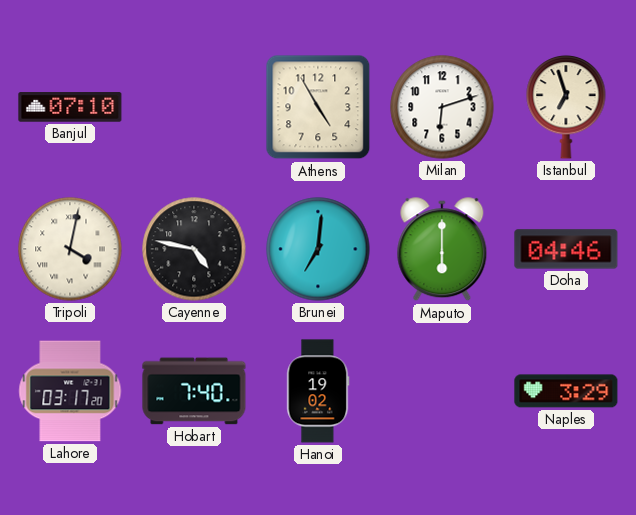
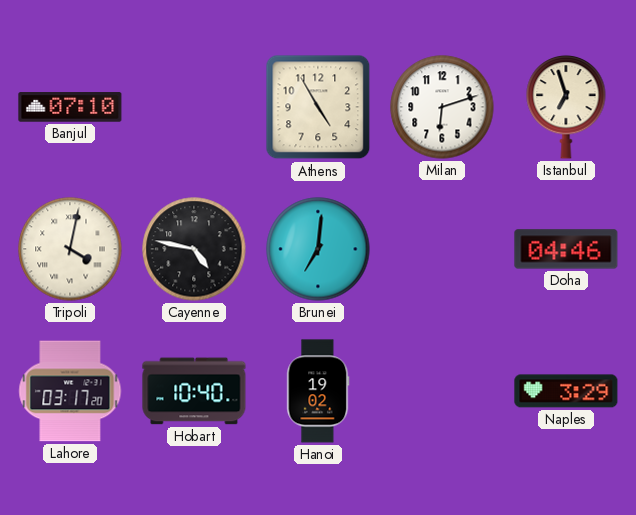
Maputo: 6:00 -> none
Hobart: 7:40 -> 10:40
